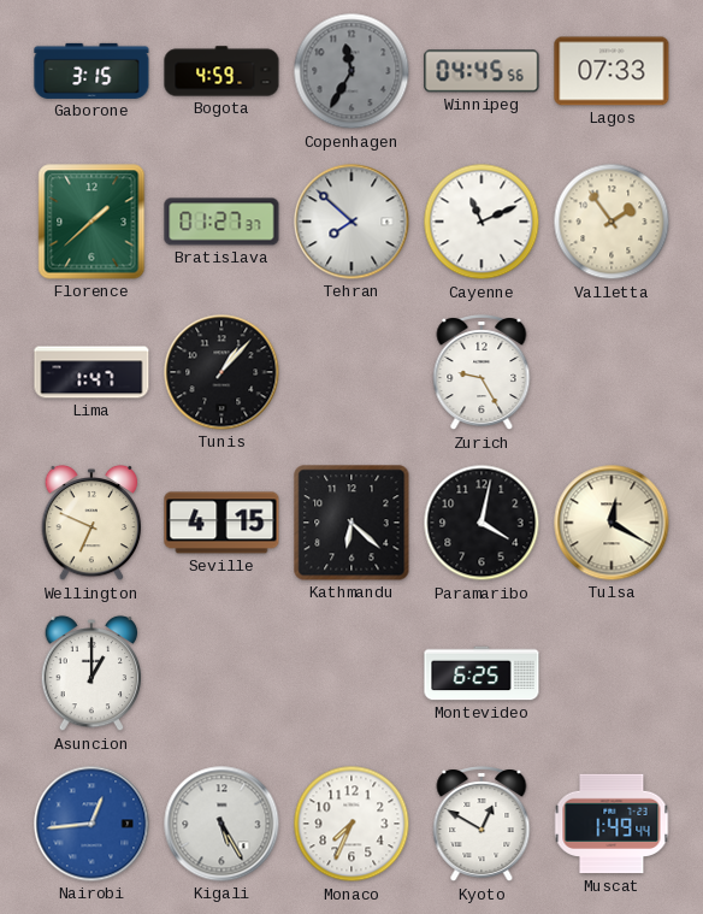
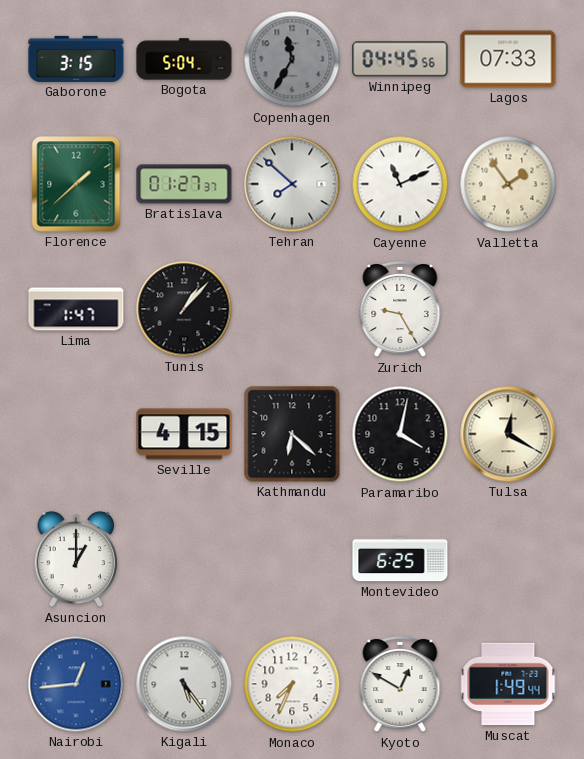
Bogota: 4:59 -> 5:04
Wellington: 6:49 -> none
Kigali: 5:25 -> 5:24
